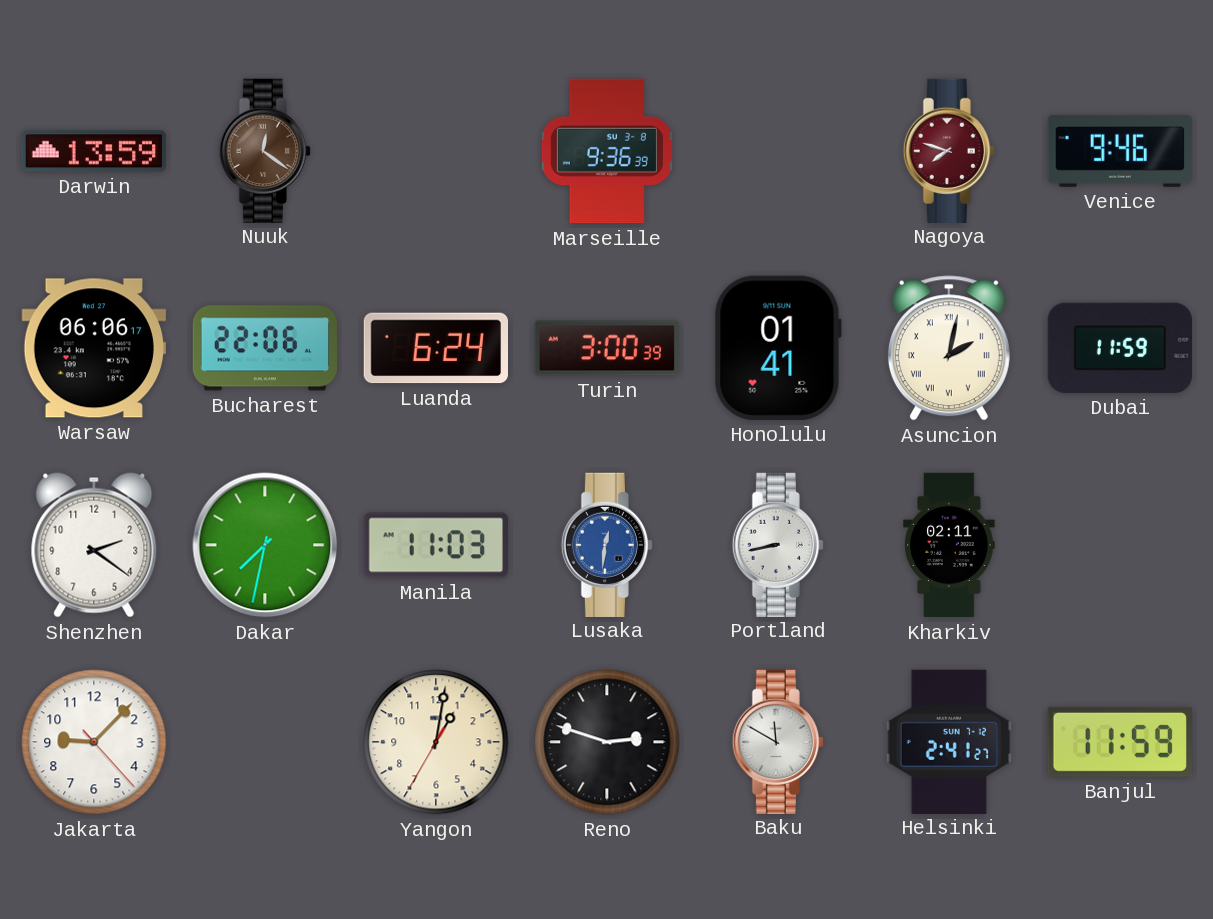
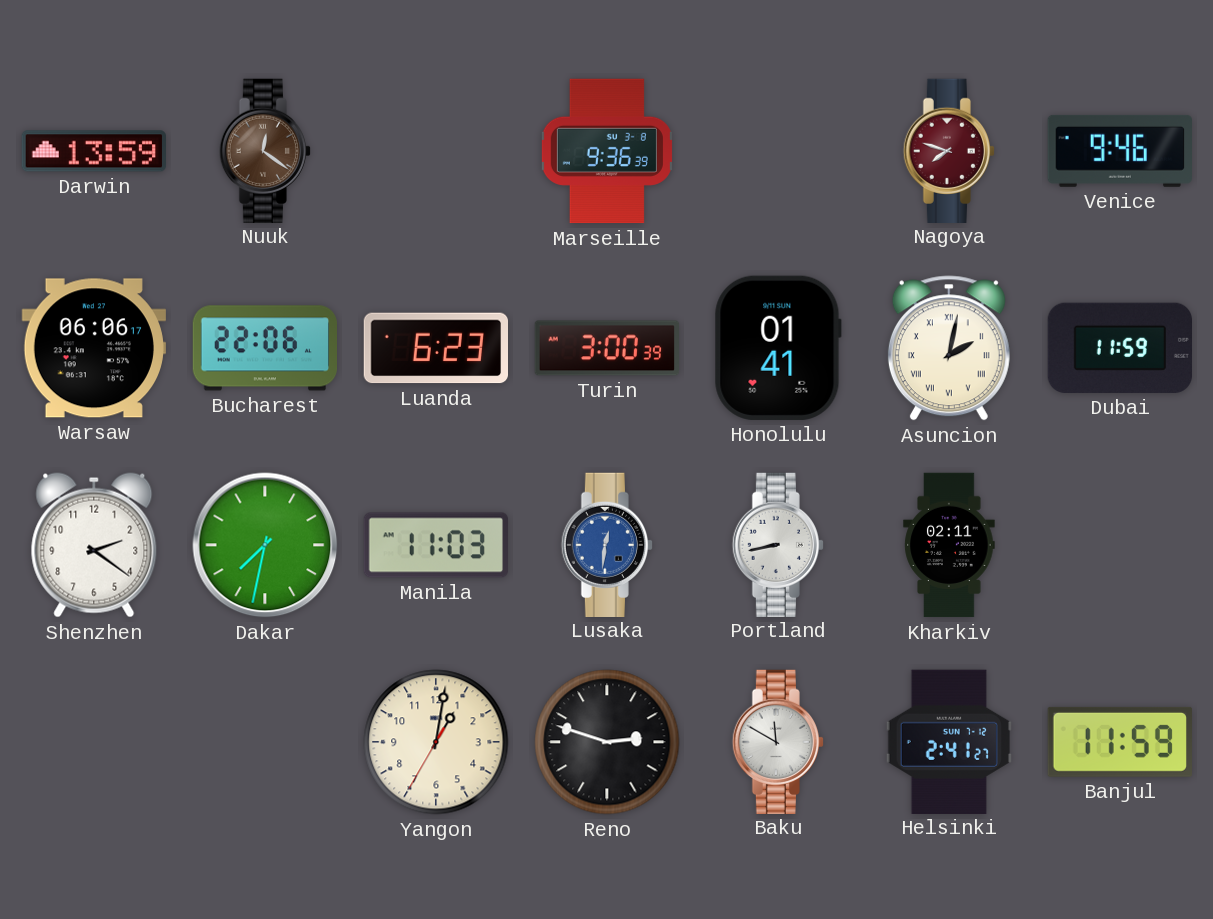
Luanda: 6:24 -> 6:23
Jakarta: 9:07 -> none
